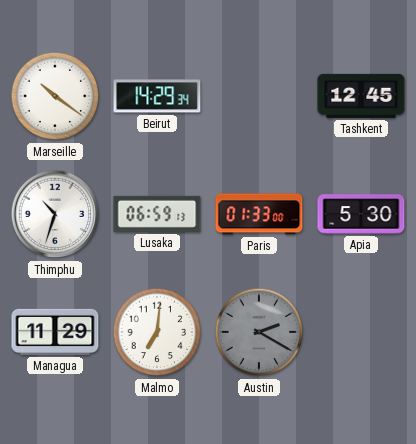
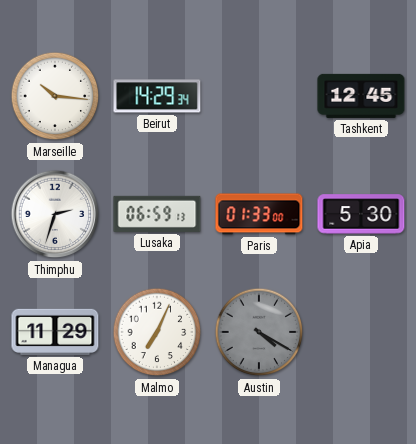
Marseille: 10:21 -> 10:16
Thimphu: 10:33 -> 2:33
Malmo: 7:01 -> 7:04
Austin: 2:20 -> 4:20
